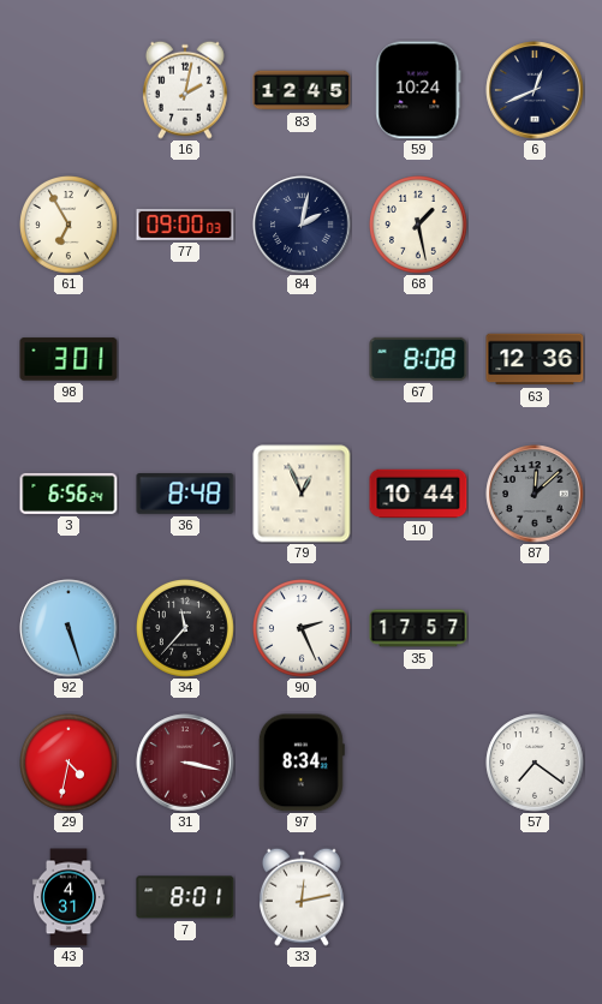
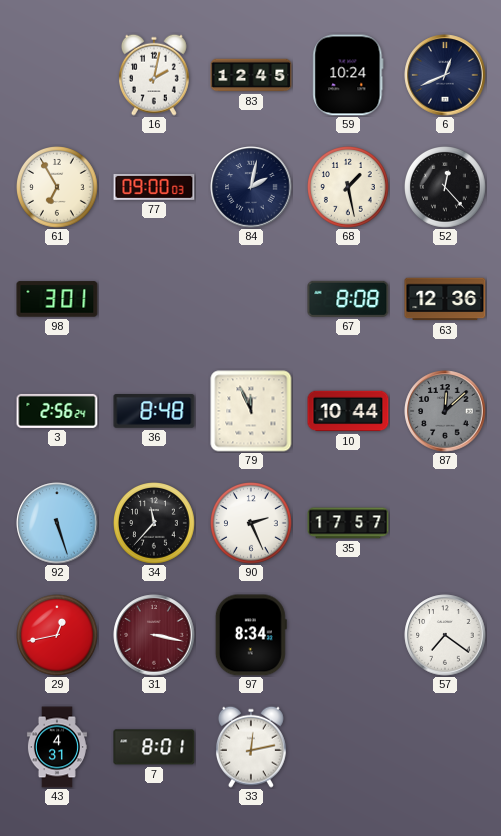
52: none -> 12:23
3: 6:56 -> 2:56
79: 12:56 -> 11:56
29: 4:32 -> 12:43
